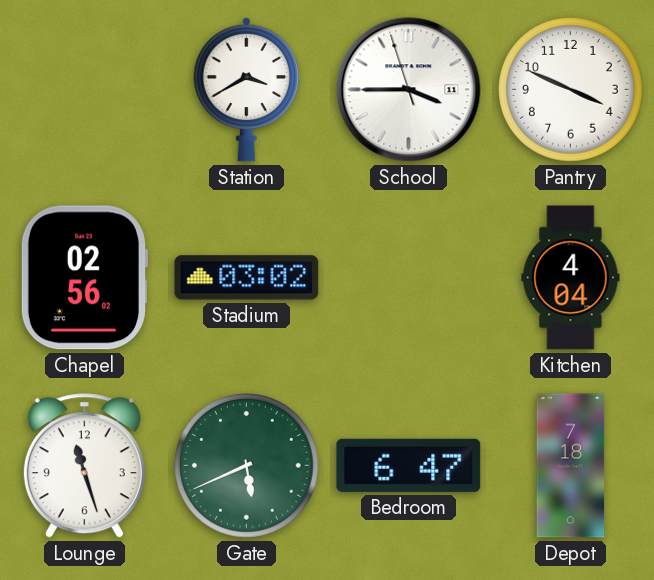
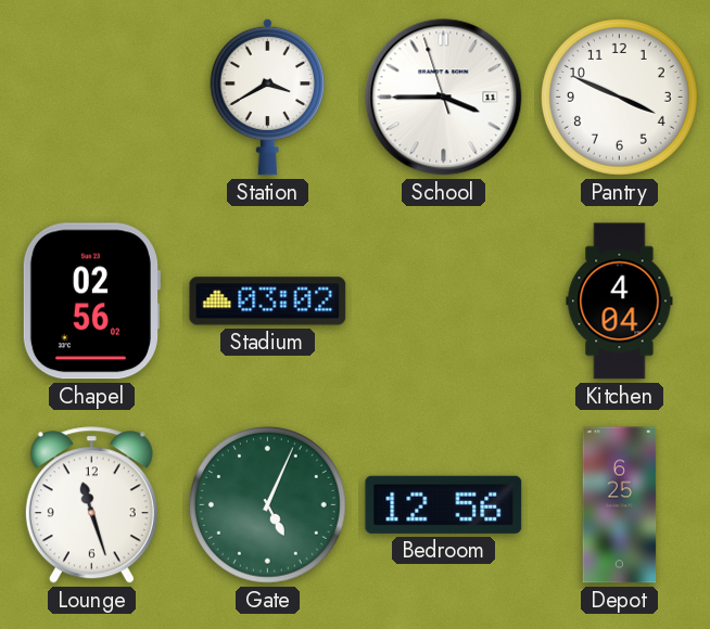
Gate: 5:41 -> 5:04
Bedroom: 6:47 -> 12:56
Depot: 7:18 -> 6:25
